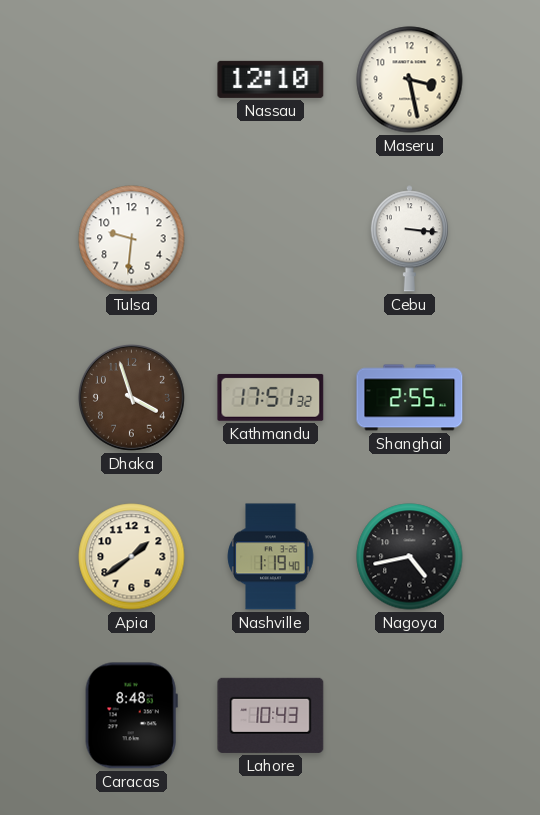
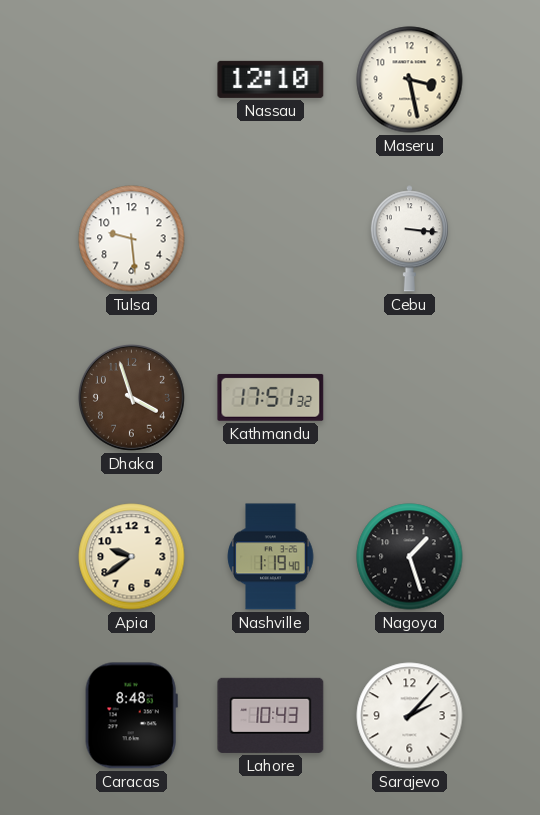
Tulsa: 9:31 -> 9:29
Shanghai: 2:55 -> none
Apia: 1:39 -> 9:39
Nagoya: 4:43 -> 1:27
Sarajevo: none -> 2:07
